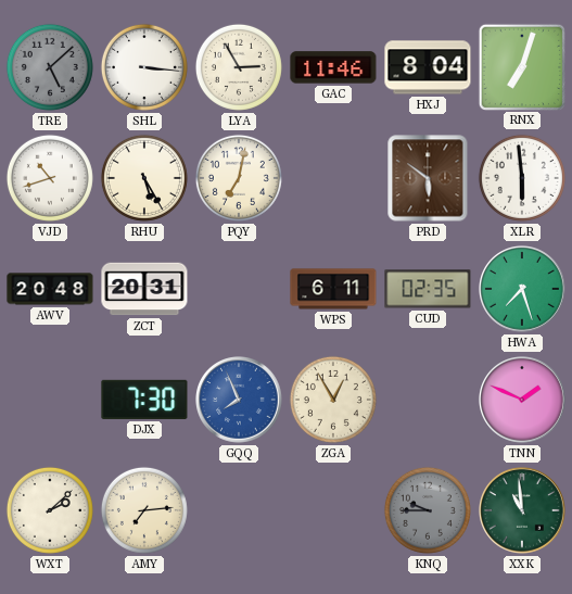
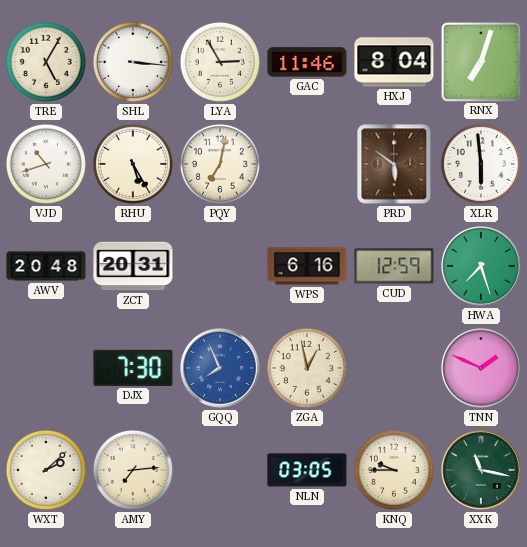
TRE: 5:08 -> 5:05
TRE dial: grey -> cream
WPS: 6:11 -> 6:16
CUD: 02:35 -> 12:59
ZGA: 12:55 -> 12:58
NLN: none -> 03:05
KNQ dial: grey -> cream
XXK: 10:59 -> 11:17
